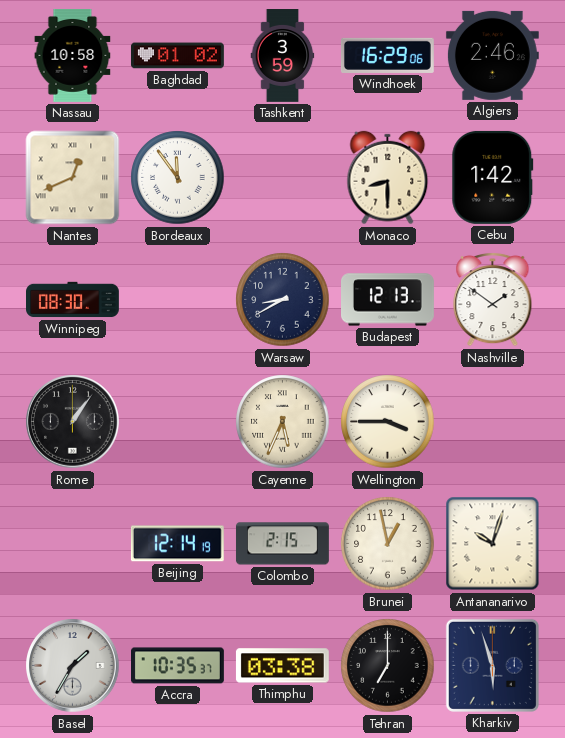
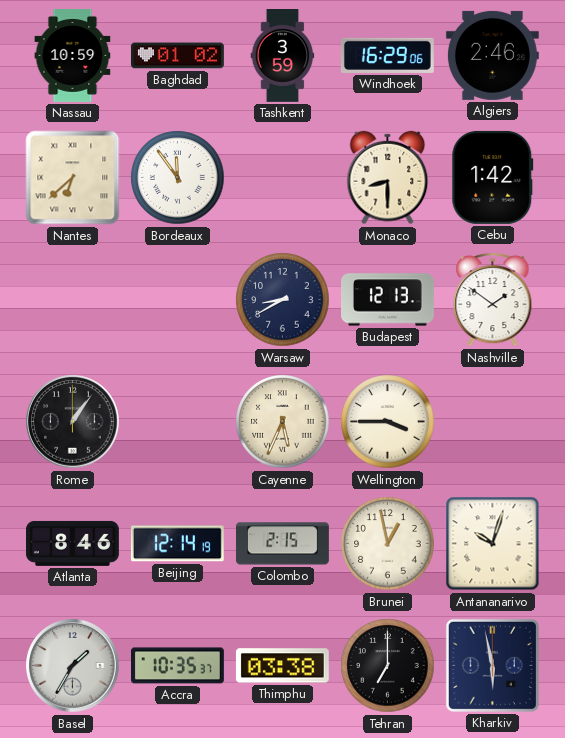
Nassau: 10:58 -> 10:59
Nantes: 12:41 -> 6:38
Winnipeg: 08:30 -> none
Atlanta: none -> 8:46
Kharkiv: 5:57 -> 5:58
